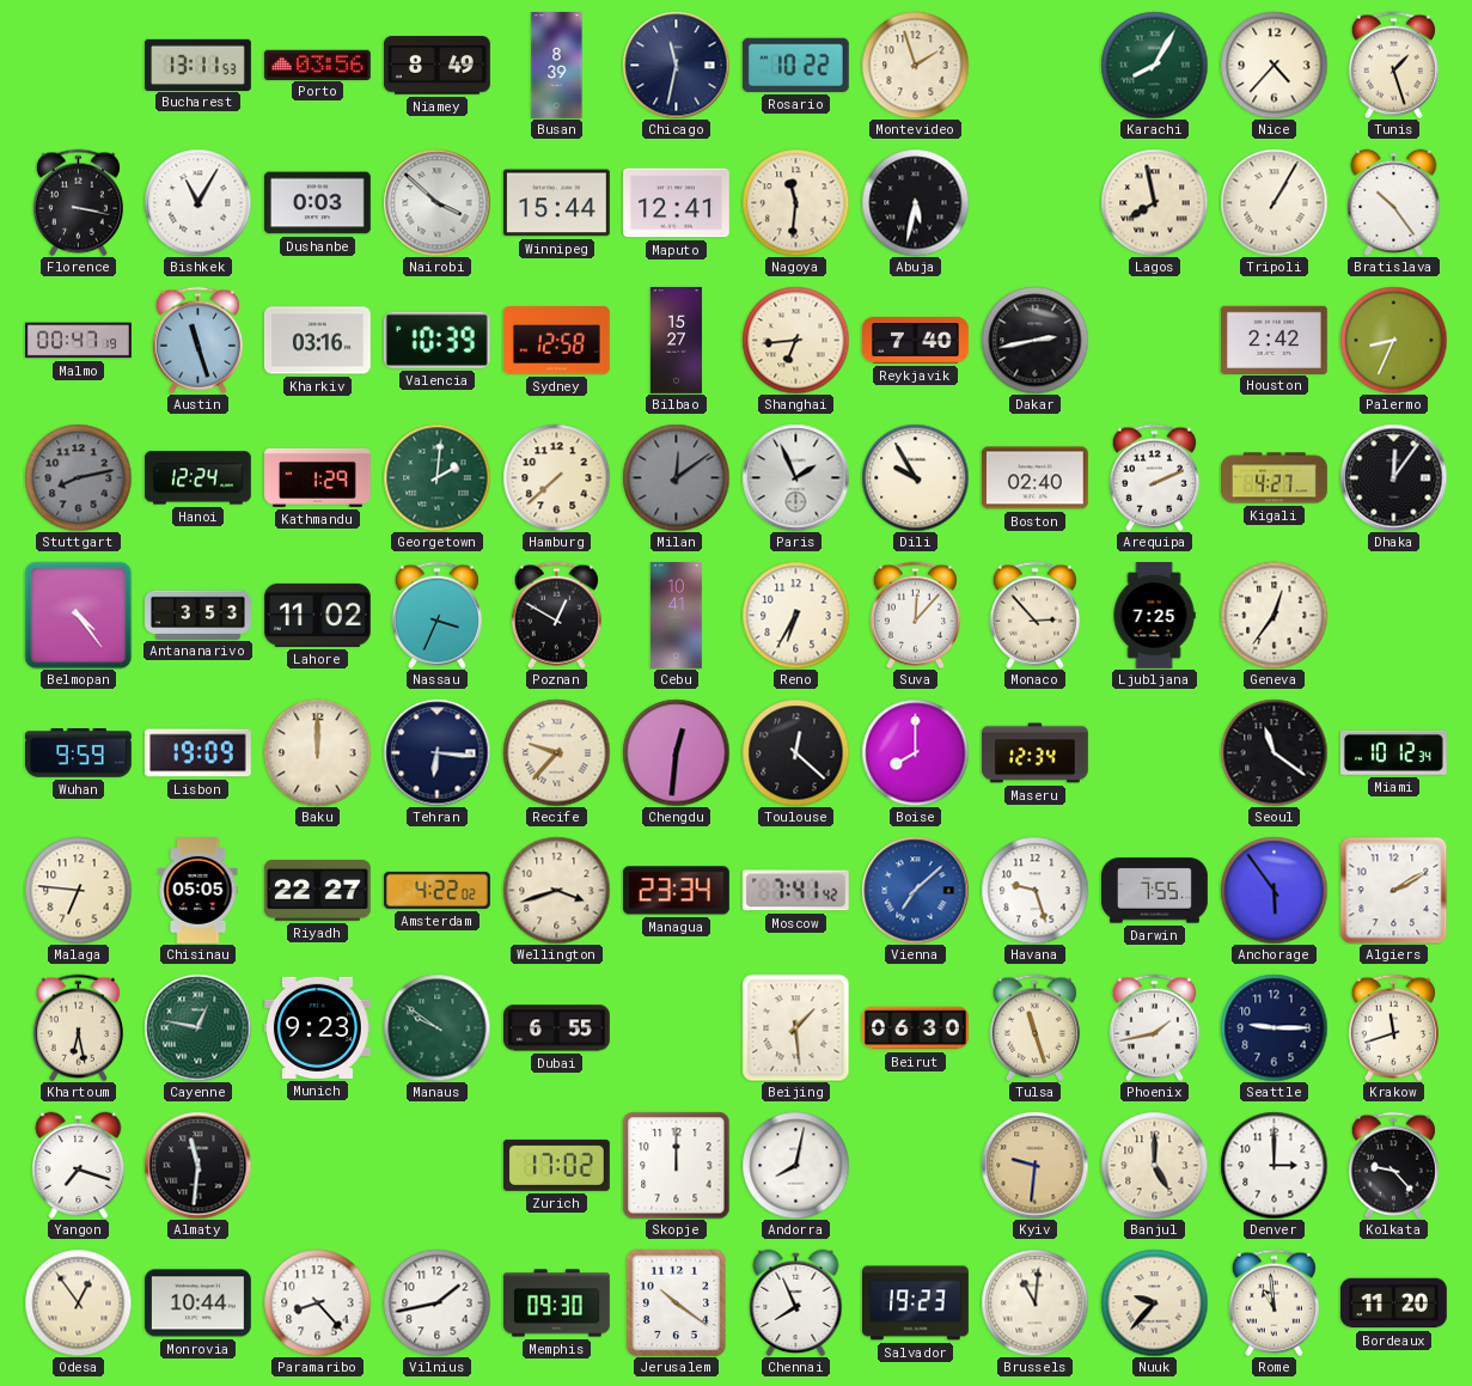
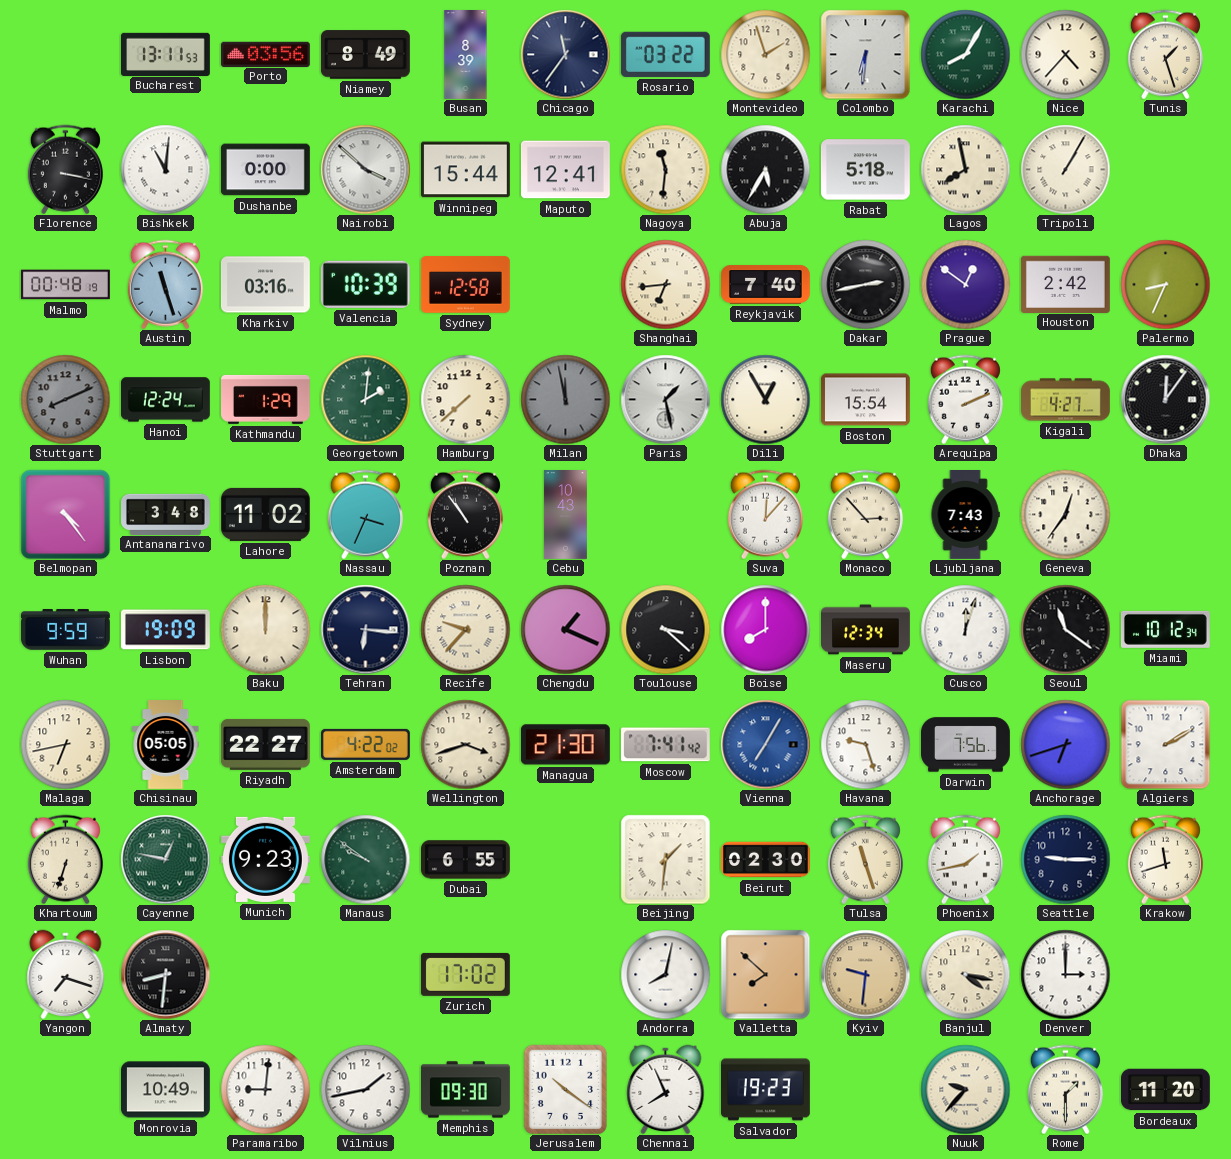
Chicago: 11:32 -> 11:36
Rosario: 10:22 -> 03:22
Colombo: none -> 6:31
Bishkek: 11:05 -> 11:01
Dushanbe: 0:03 -> 0:00
Abuja: 5:32 -> 5:35
Rabat: none -> 5:18
Bratislava: 10:24 -> none
Malmo: 00:47 -> 00:48
Bilbao: 15:27 -> none
Prague: none -> 12:51
Stuttgart: 8:13 -> 8:11
Milan: 12:09 -> 11:58
Paris: 1:56 -> 1:28
Dili: 9:55 -> 12:55
Boston: 02:40 -> 15:54
Antananarivo: 3:53 -> 3:48
Poznan: 12:50 -> 10:54
Cebu: 10:41 -> 10:43
Reno: 6:35 -> none
Ljubljana: 7:25 -> 7:43
Chengdu: 12:31 -> 1:19
Toulouse: 12:22 -> 3:22
Cusco: none -> 12:03
Malaga: 6:46 -> 6:43
Managua: 23:34 -> 21:30
Vienna: 7:08 -> 7:05
Darwin: 7:55 -> 7:56
Anchorage: 5:54 -> 6:42
Khartoum: 6:28 -> 6:33
Beijing: 1:29 -> 1:31
Beirut: 06:30 -> 02:30
Almaty: 11:31 -> 8:31
Skopje: 12:00 -> none
Valletta: none -> 7:52
Banjul: 5:00 -> 4:17
Kolkata: 9:23 -> none
Odesa: 12:54 -> none
Monrovia: 10:44 -> 10:49
Paramaribo: 8:23 -> 9:01
Brussels: 11:01 -> none
Rome: 10:59 -> 1:30
